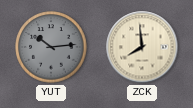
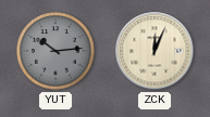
ZCK: 7:59 -> 12:04
